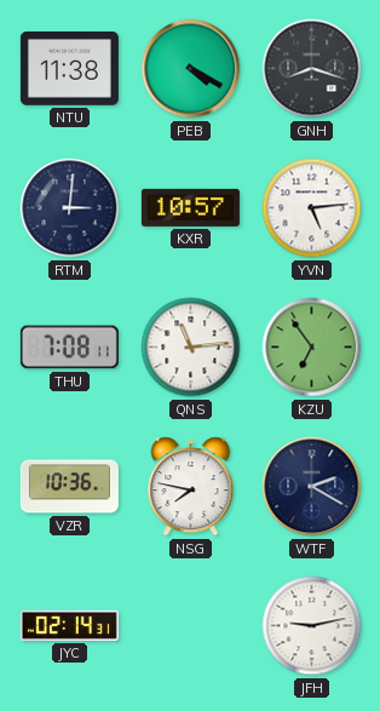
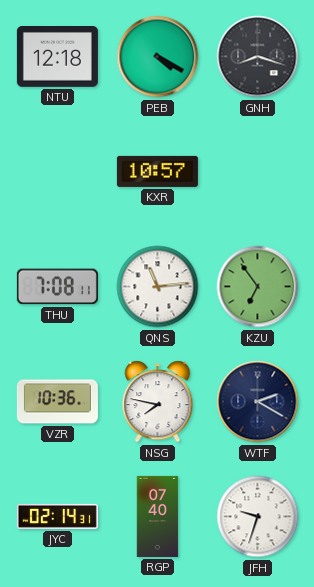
NTU: 11:38 -> 12:18
RTM: 3:01 -> none
YVN: 5:14 -> none
RGP: none -> 07:40
JFH: 9:13 -> 9:33
